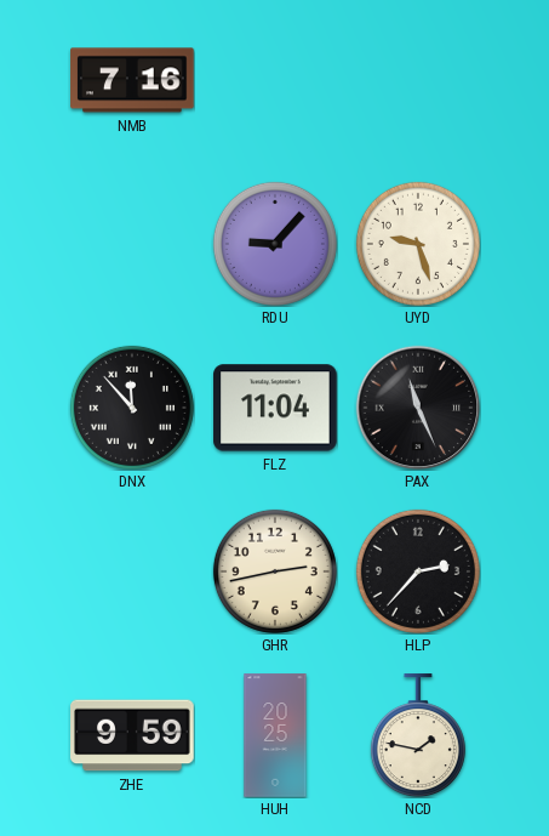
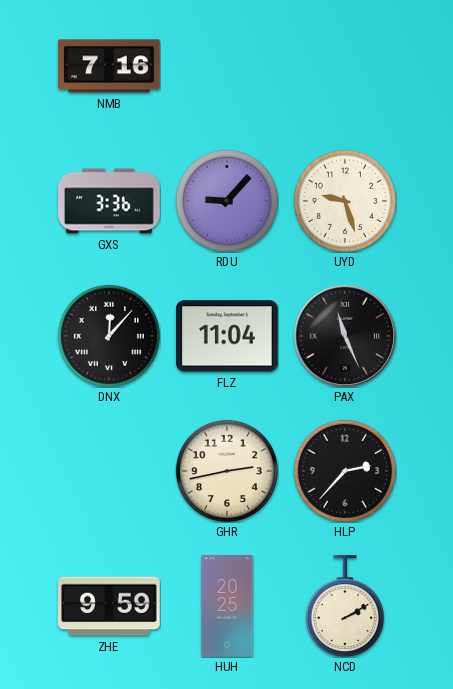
GXS: none -> 3:36
DNX: 11:53 -> 12:07
NCD: 1:47 -> 2:10
